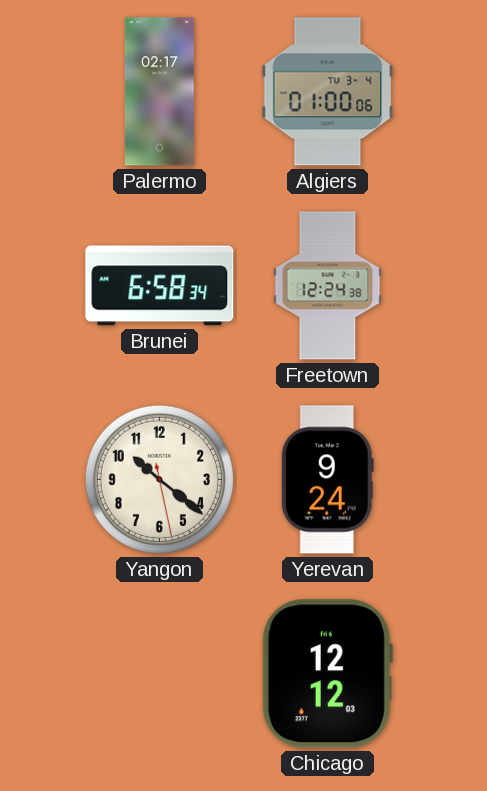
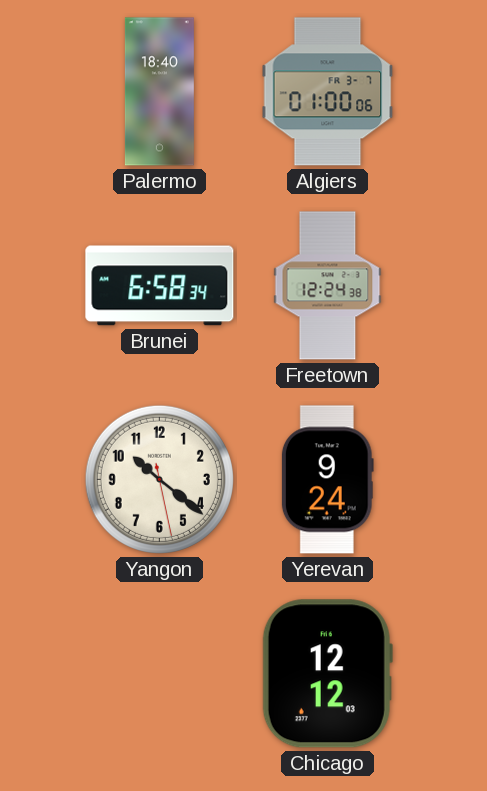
Palermo: 02:17 -> 18:40
Algiers date: TU 3-4 -> FR 3-7
